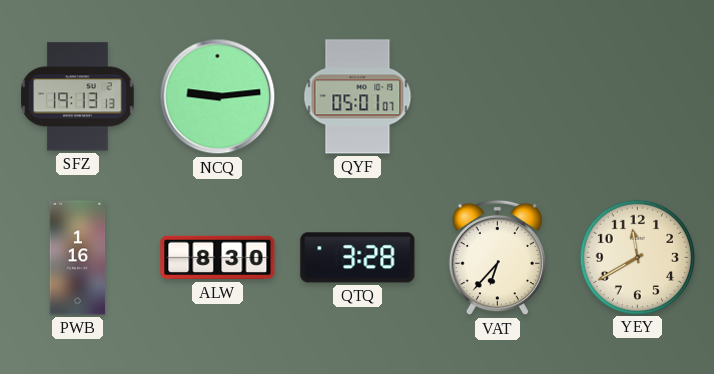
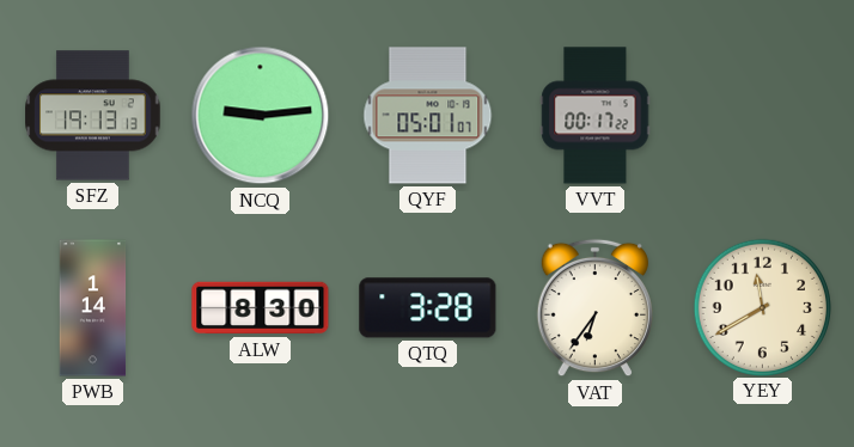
VVT: none -> 00:17
PWB: 1:16 -> 1:14
VAT: 6:37 -> 6:36
